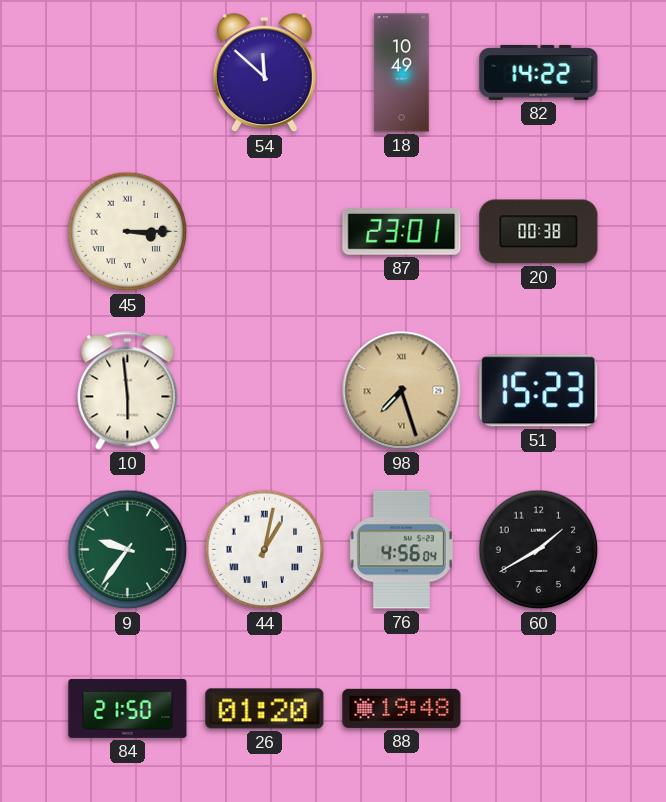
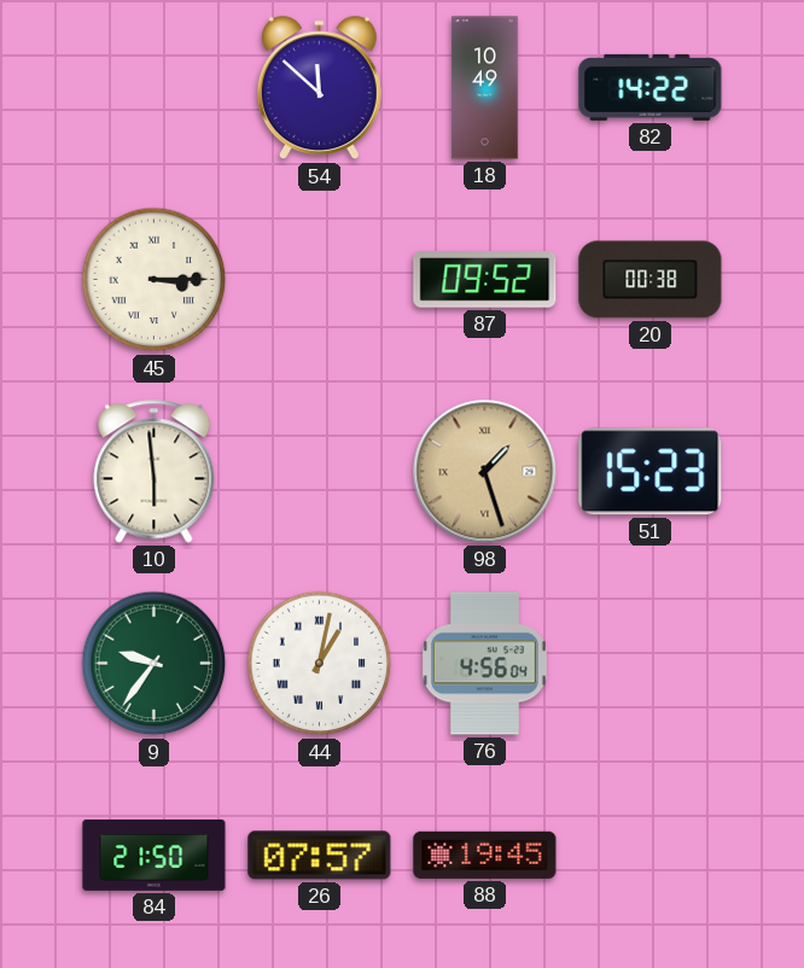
87: 23:01 -> 09:52
98: 7:27 -> 1:27
60: 1:40 -> none
26: 01:20 -> 07:57
88: 19:48 -> 19:45
